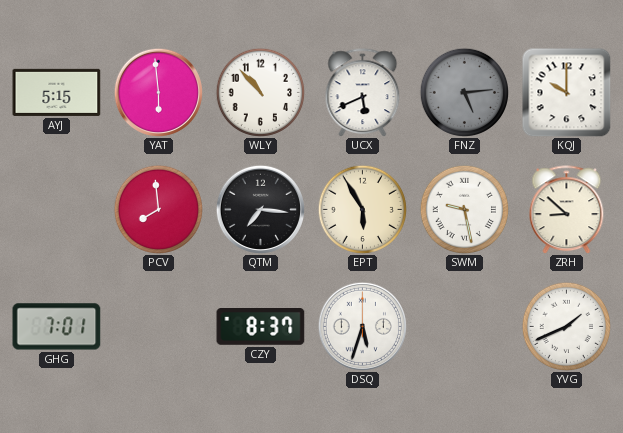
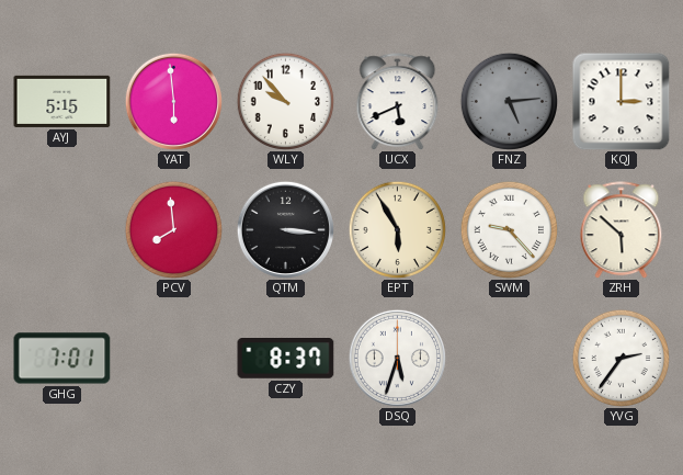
WLY: 10:53 -> 9:53
KQJ: 10:00 -> 3:00
QTM: 7:16 -> 3:16
SWM: 9:28 -> 9:23
ZRH: 8:52 -> 5:52
YVG: 1:41 -> 2:36
